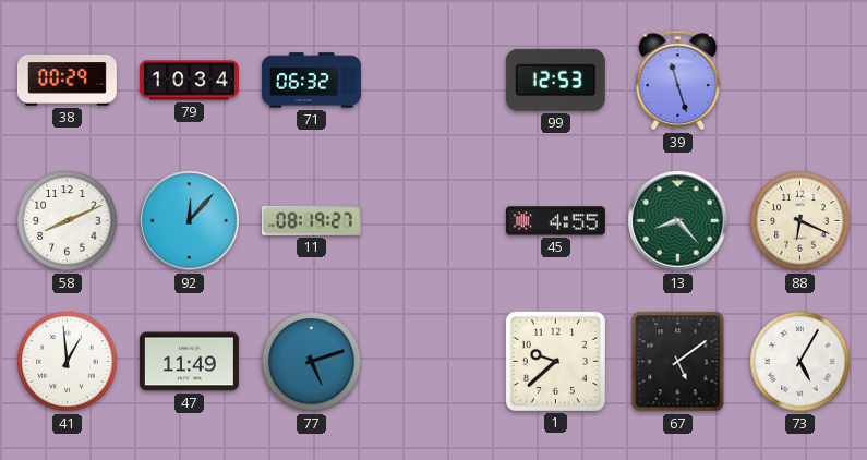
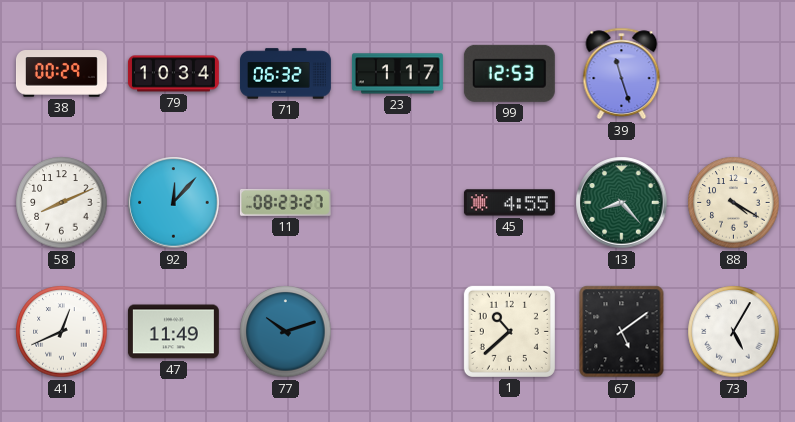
23: none -> 1:17
11: 08:19 -> 08:23
88: 6:19 -> 4:20
41: 12:59 -> 12:41
77: 5:12 -> 10:12
1: 9:38 -> 10:38
